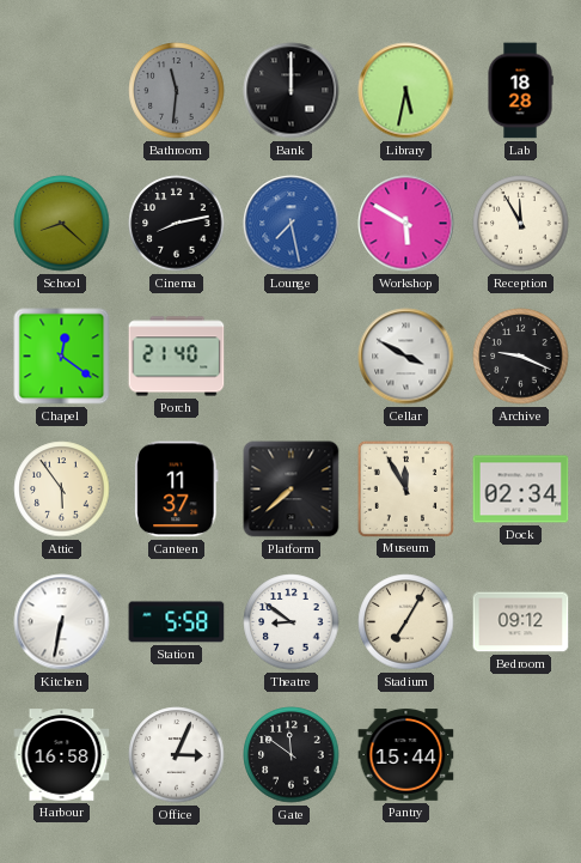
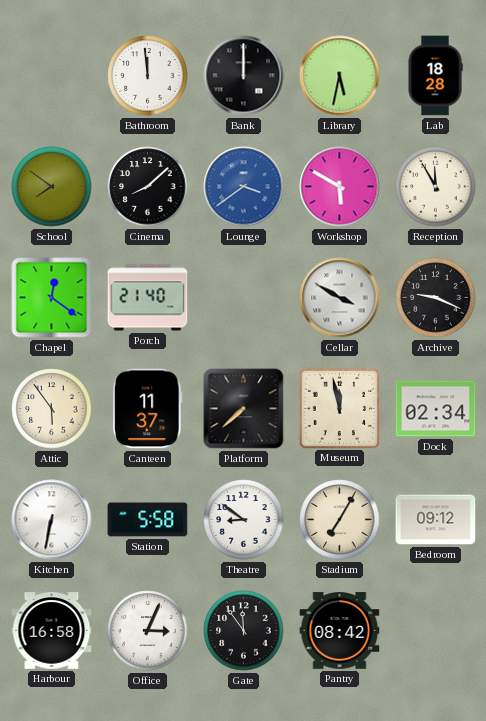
Bathroom: 11:31 -> 11:59
Bathroom dial: grey -> white
School: 8:22 -> 7:51
Cinema: 8:13 -> 8:08
Lounge: 7:28 -> 3:39
Museum: 11:55 -> 11:58
Gate: 11:51 -> 11:54
Pantry: 15:44 -> 08:42
